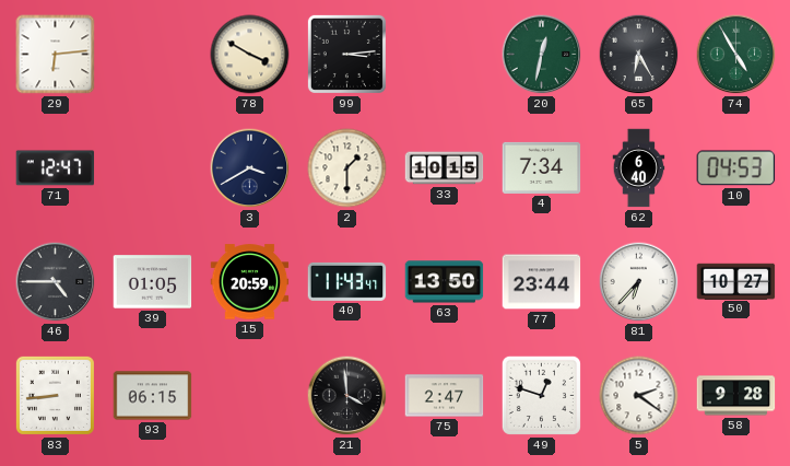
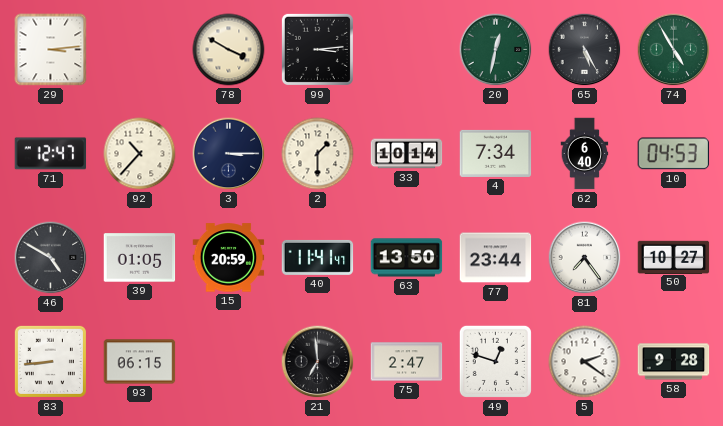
29: 6:14 -> 3:14
65: 6:25 -> 5:25
92: none -> 10:37
3: 3:40 -> 3:15
33: 10:15 -> 10:14
46: 4:45 -> 4:50
40: 11:43 -> 11:41
81: 6:37 -> 7:24
21: 3:59 -> 6:59
